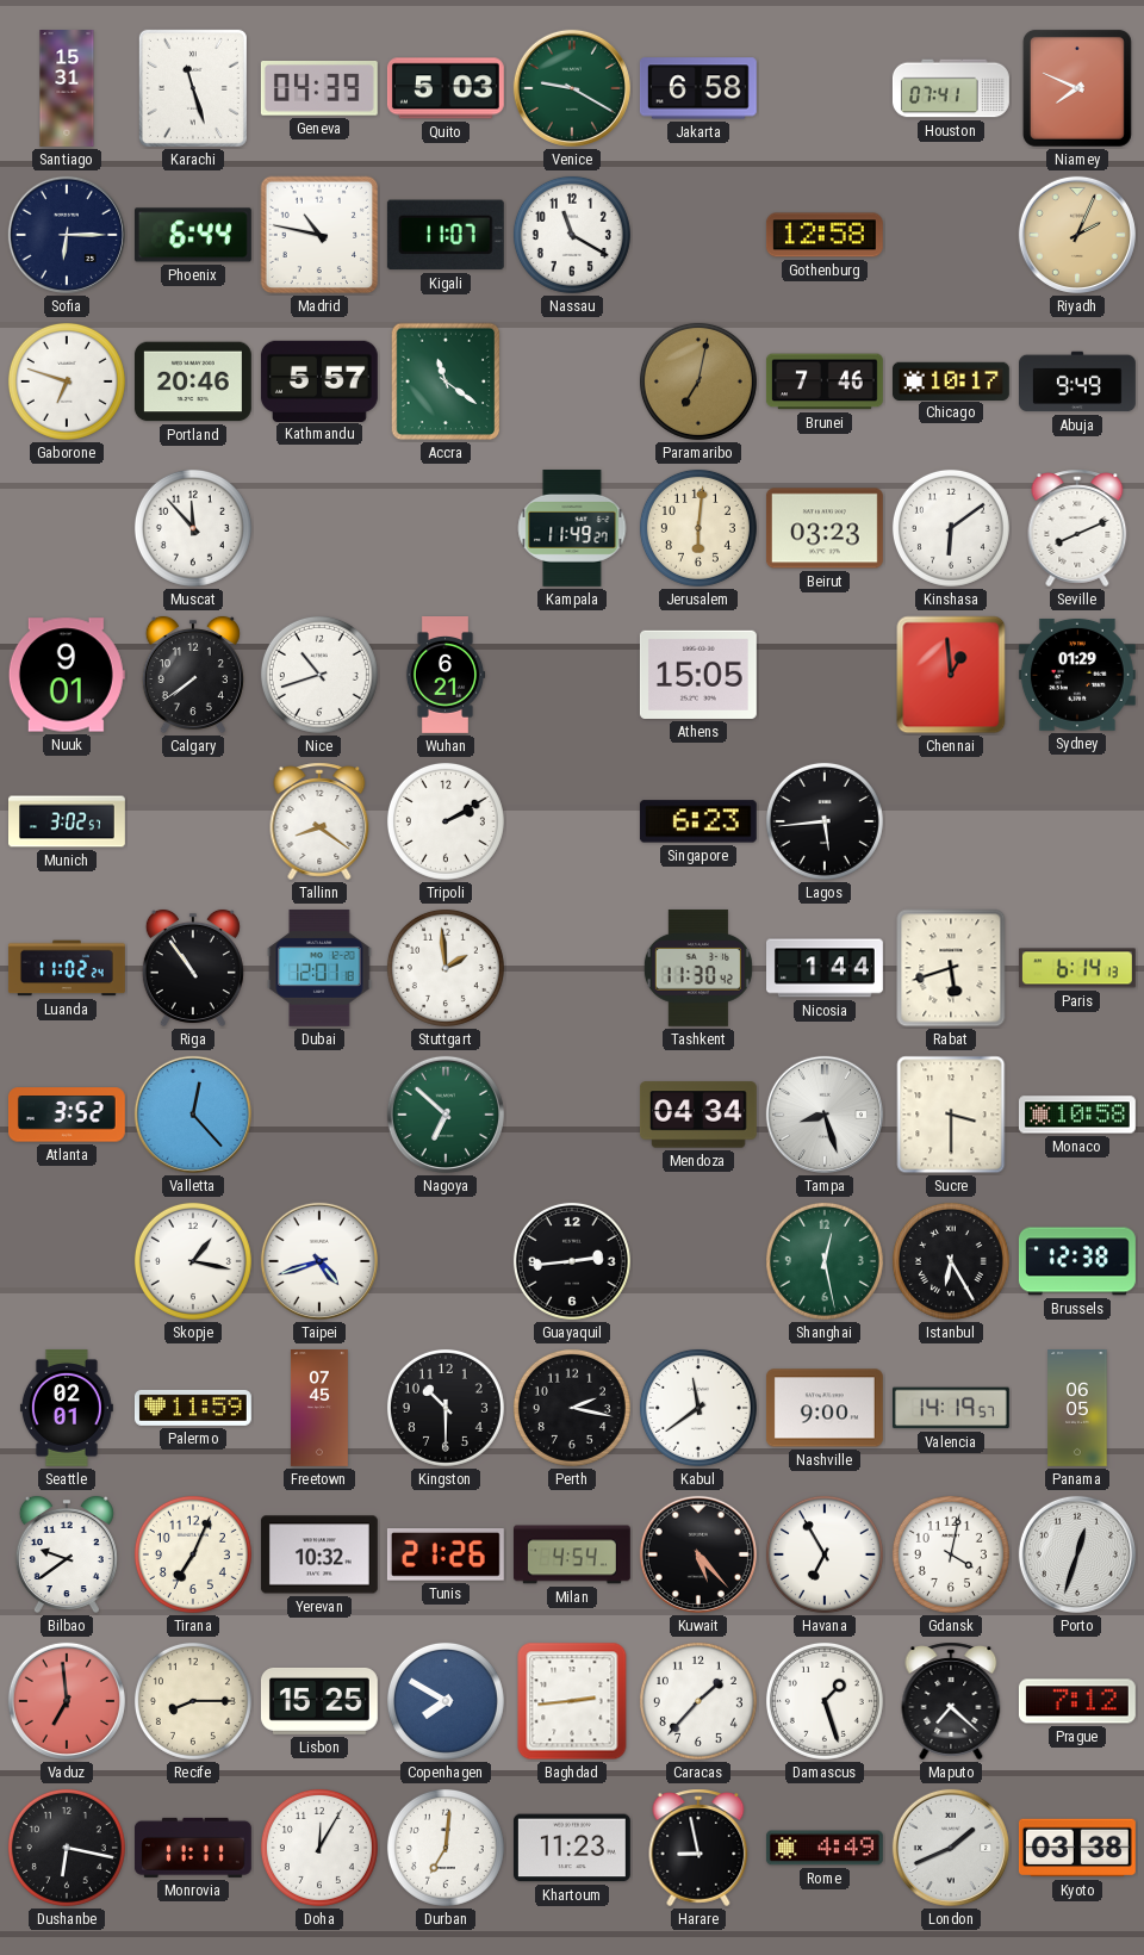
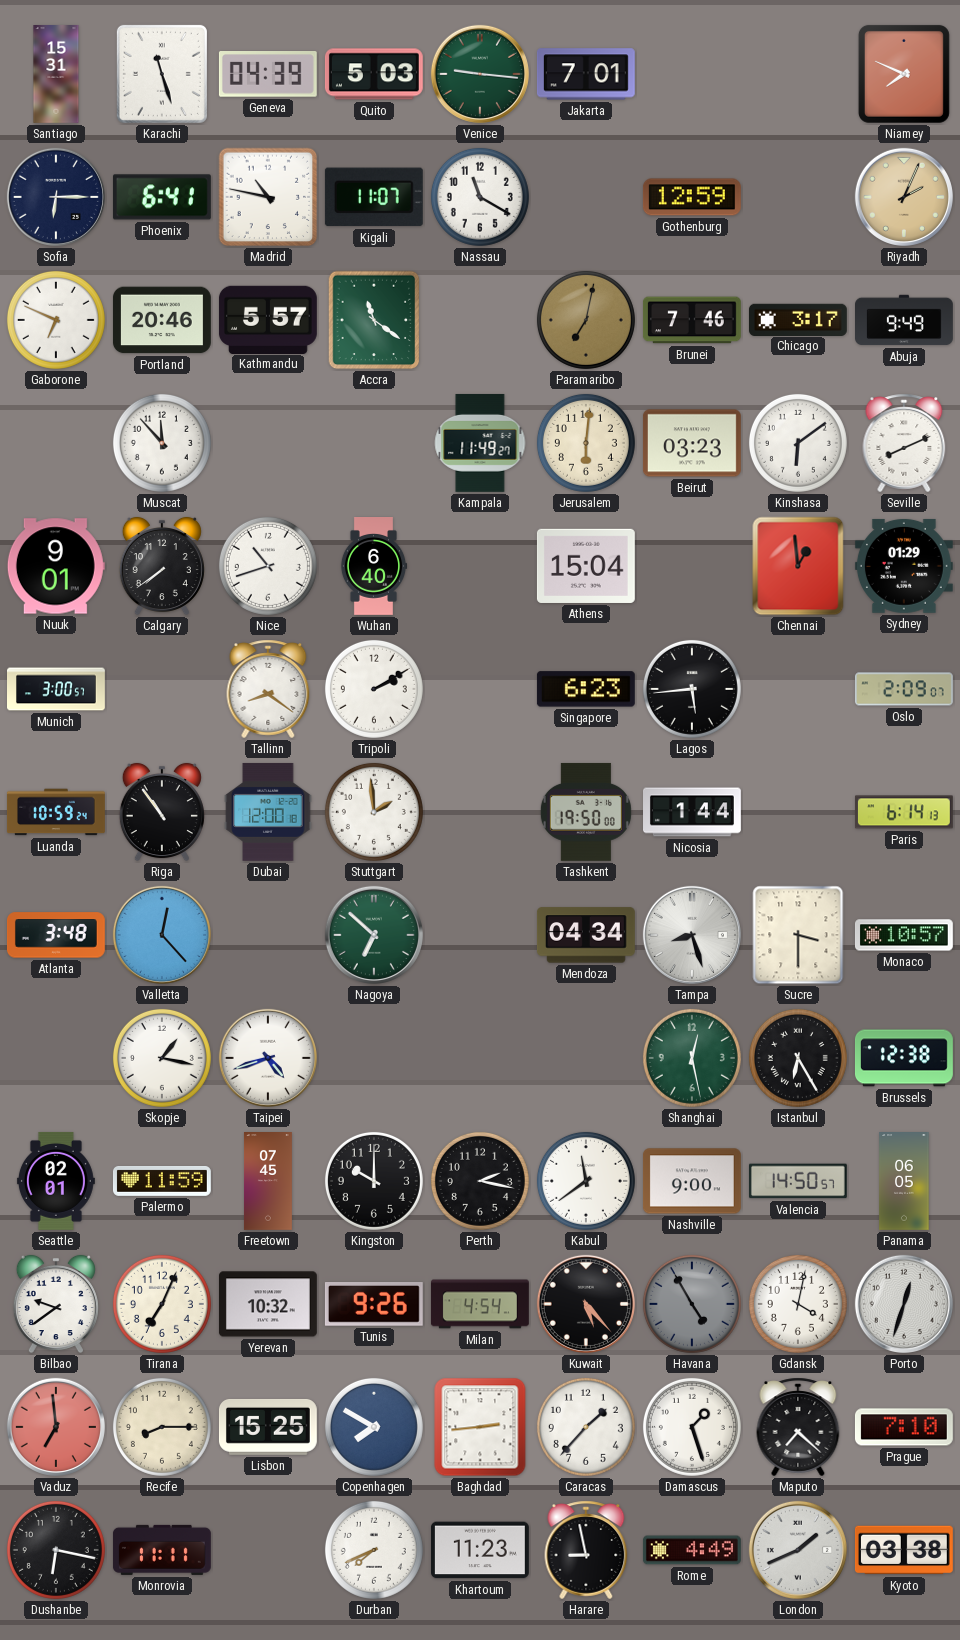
Venice: 9:20 -> 9:16
Jakarta: 6:58 -> 7:01
Houston: 07:41 -> none
Phoenix: 6:44 -> 6:41
Gothenburg: 12:58 -> 12:59
Gaborone: 6:48 -> 6:49
Chicago: 10:17 -> 3:17
Wuhan: 6:21 -> 6:40
Athens: 15:05 -> 15:04
Munich: 3:02 -> 3:00
Oslo: none -> 2:09
Luanda: 11:02 -> 10:59
Dubai: 12:01 -> 12:00
Tashkent: 11:30 -> 19:50
Rabat: 5:42 -> none
Atlanta: 3:52 -> 3:48
Monaco: 10:58 -> 10:57
Guayaquil: 2:44 -> none
Kingston: 10:30 -> 10:00
Valencia: 14:19 -> 14:50
Tunis: 21:26 -> 9:26
Havana: 6:55 -> 4:55
Havana dial: white -> grey
Prague: 7:12 -> 7:10
Doha: 12:05 -> none
Durban: 7:01 -> 7:41
